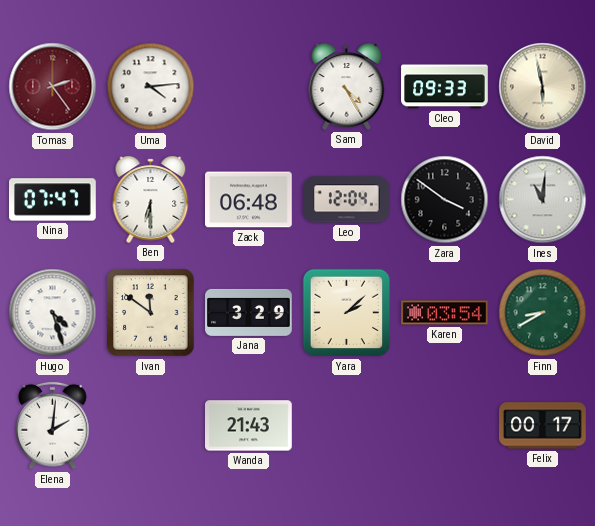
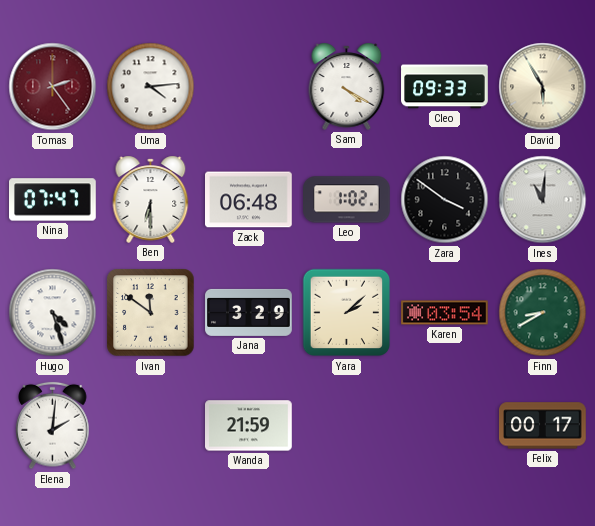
Sam: 4:25 -> 4:20
David: 5:58 -> 5:55
Leo: 12:04 -> 1:02
Wanda: 21:43 -> 21:59
